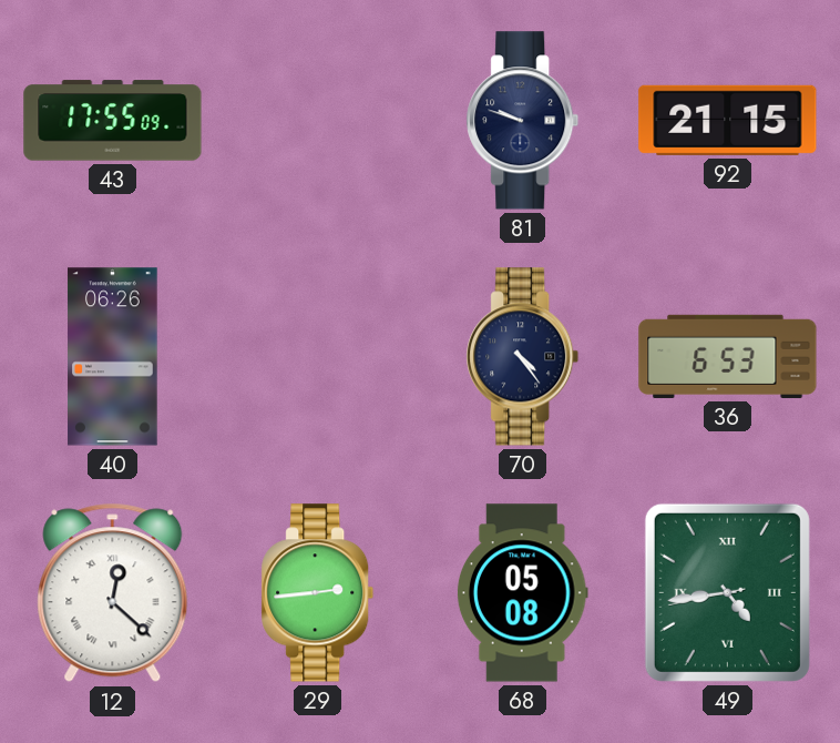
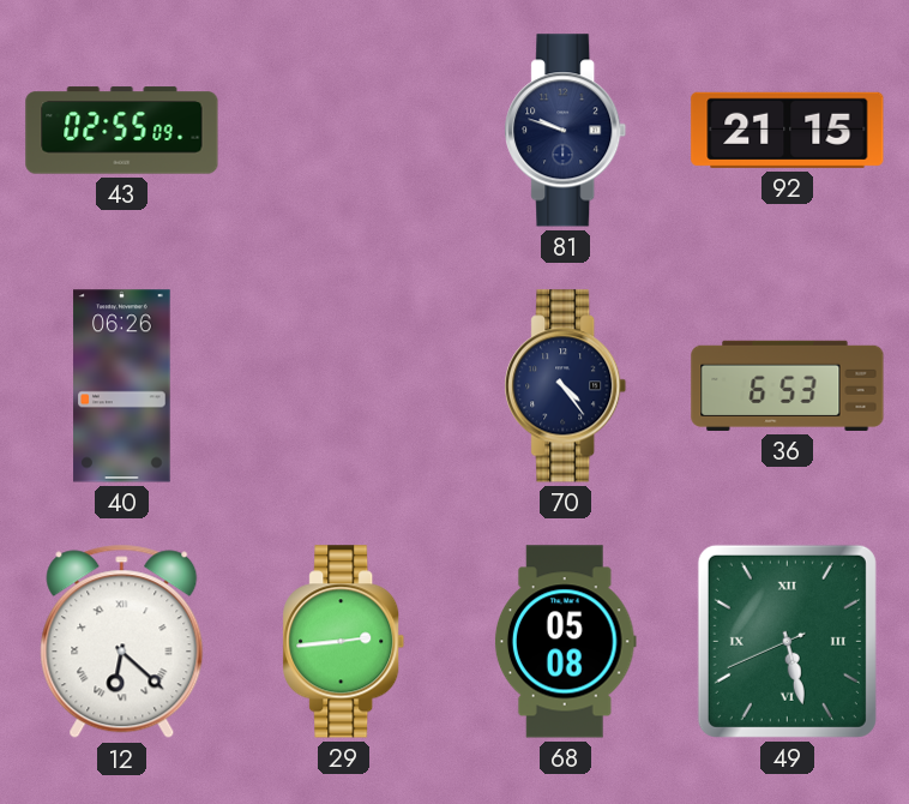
43: 17:55 -> 02:55
12: 12:22 -> 6:22
49: 4:43 -> 5:27
